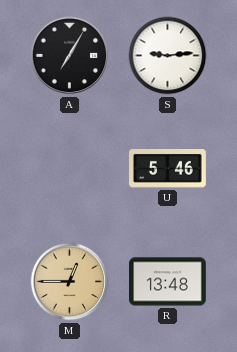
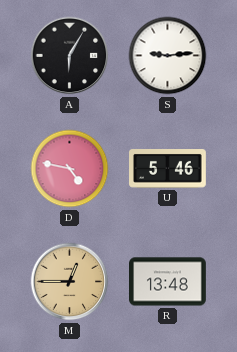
A: 7:05 -> 6:05
D: none -> 4:47
